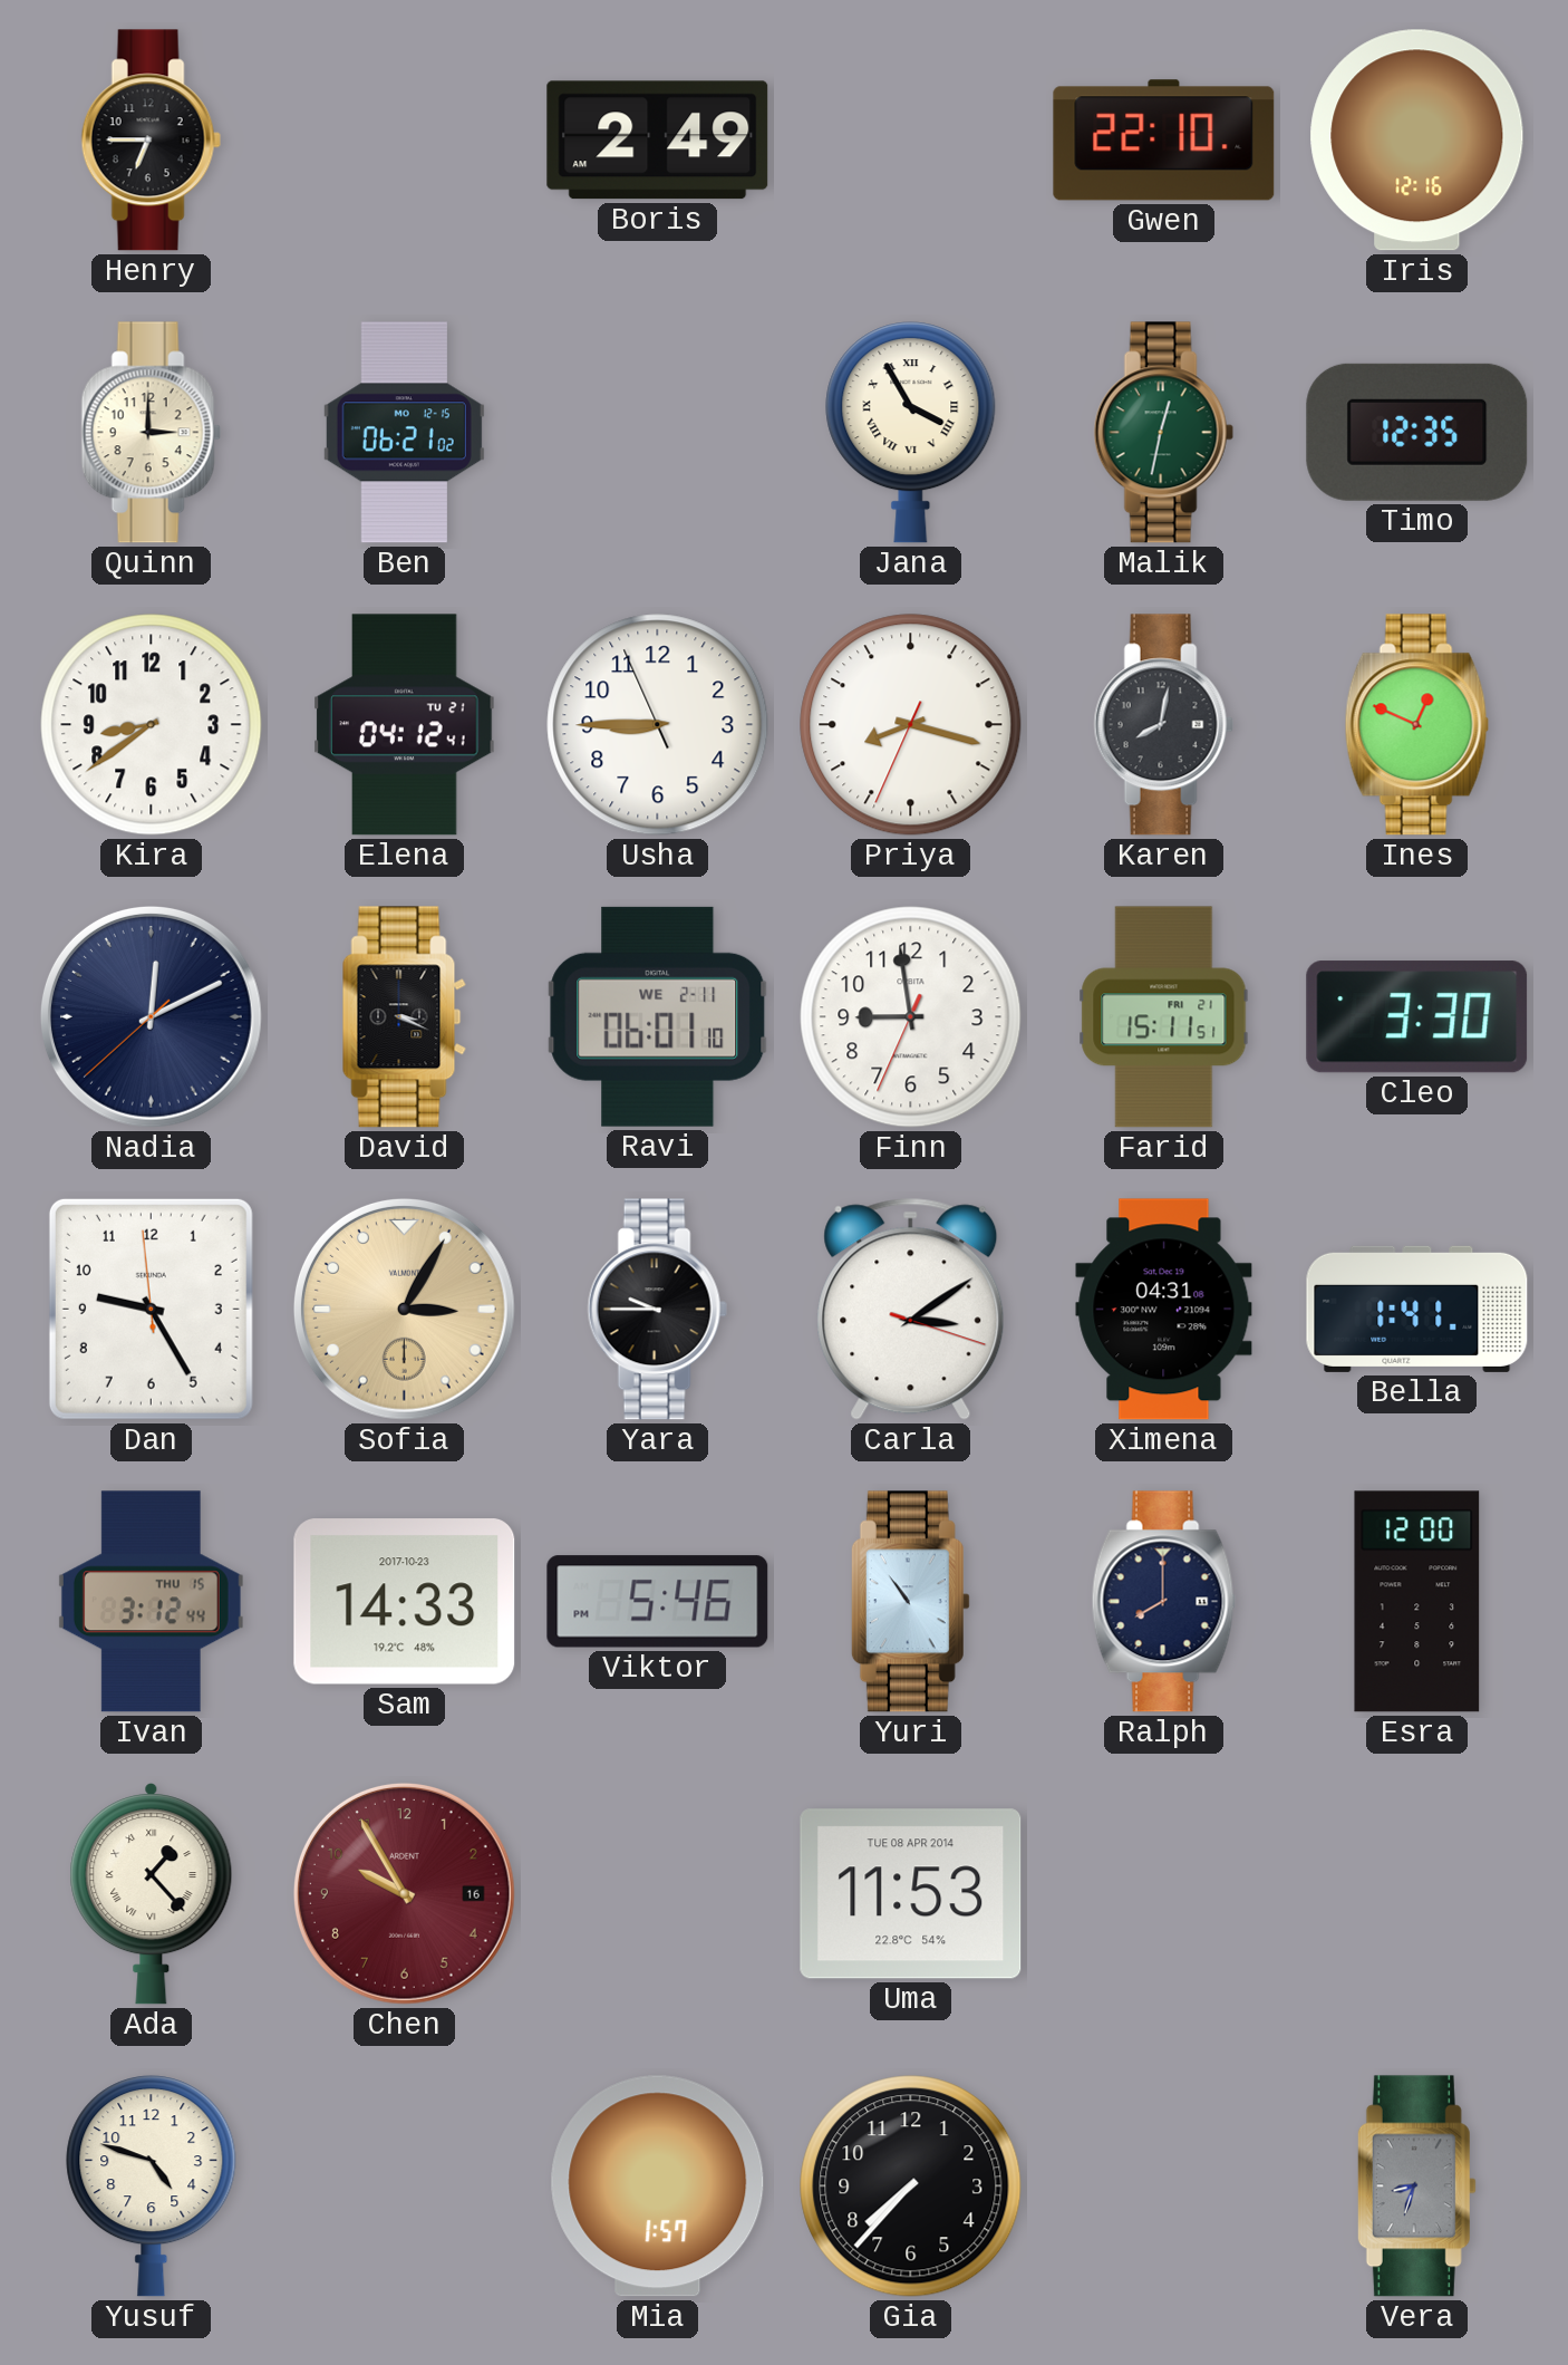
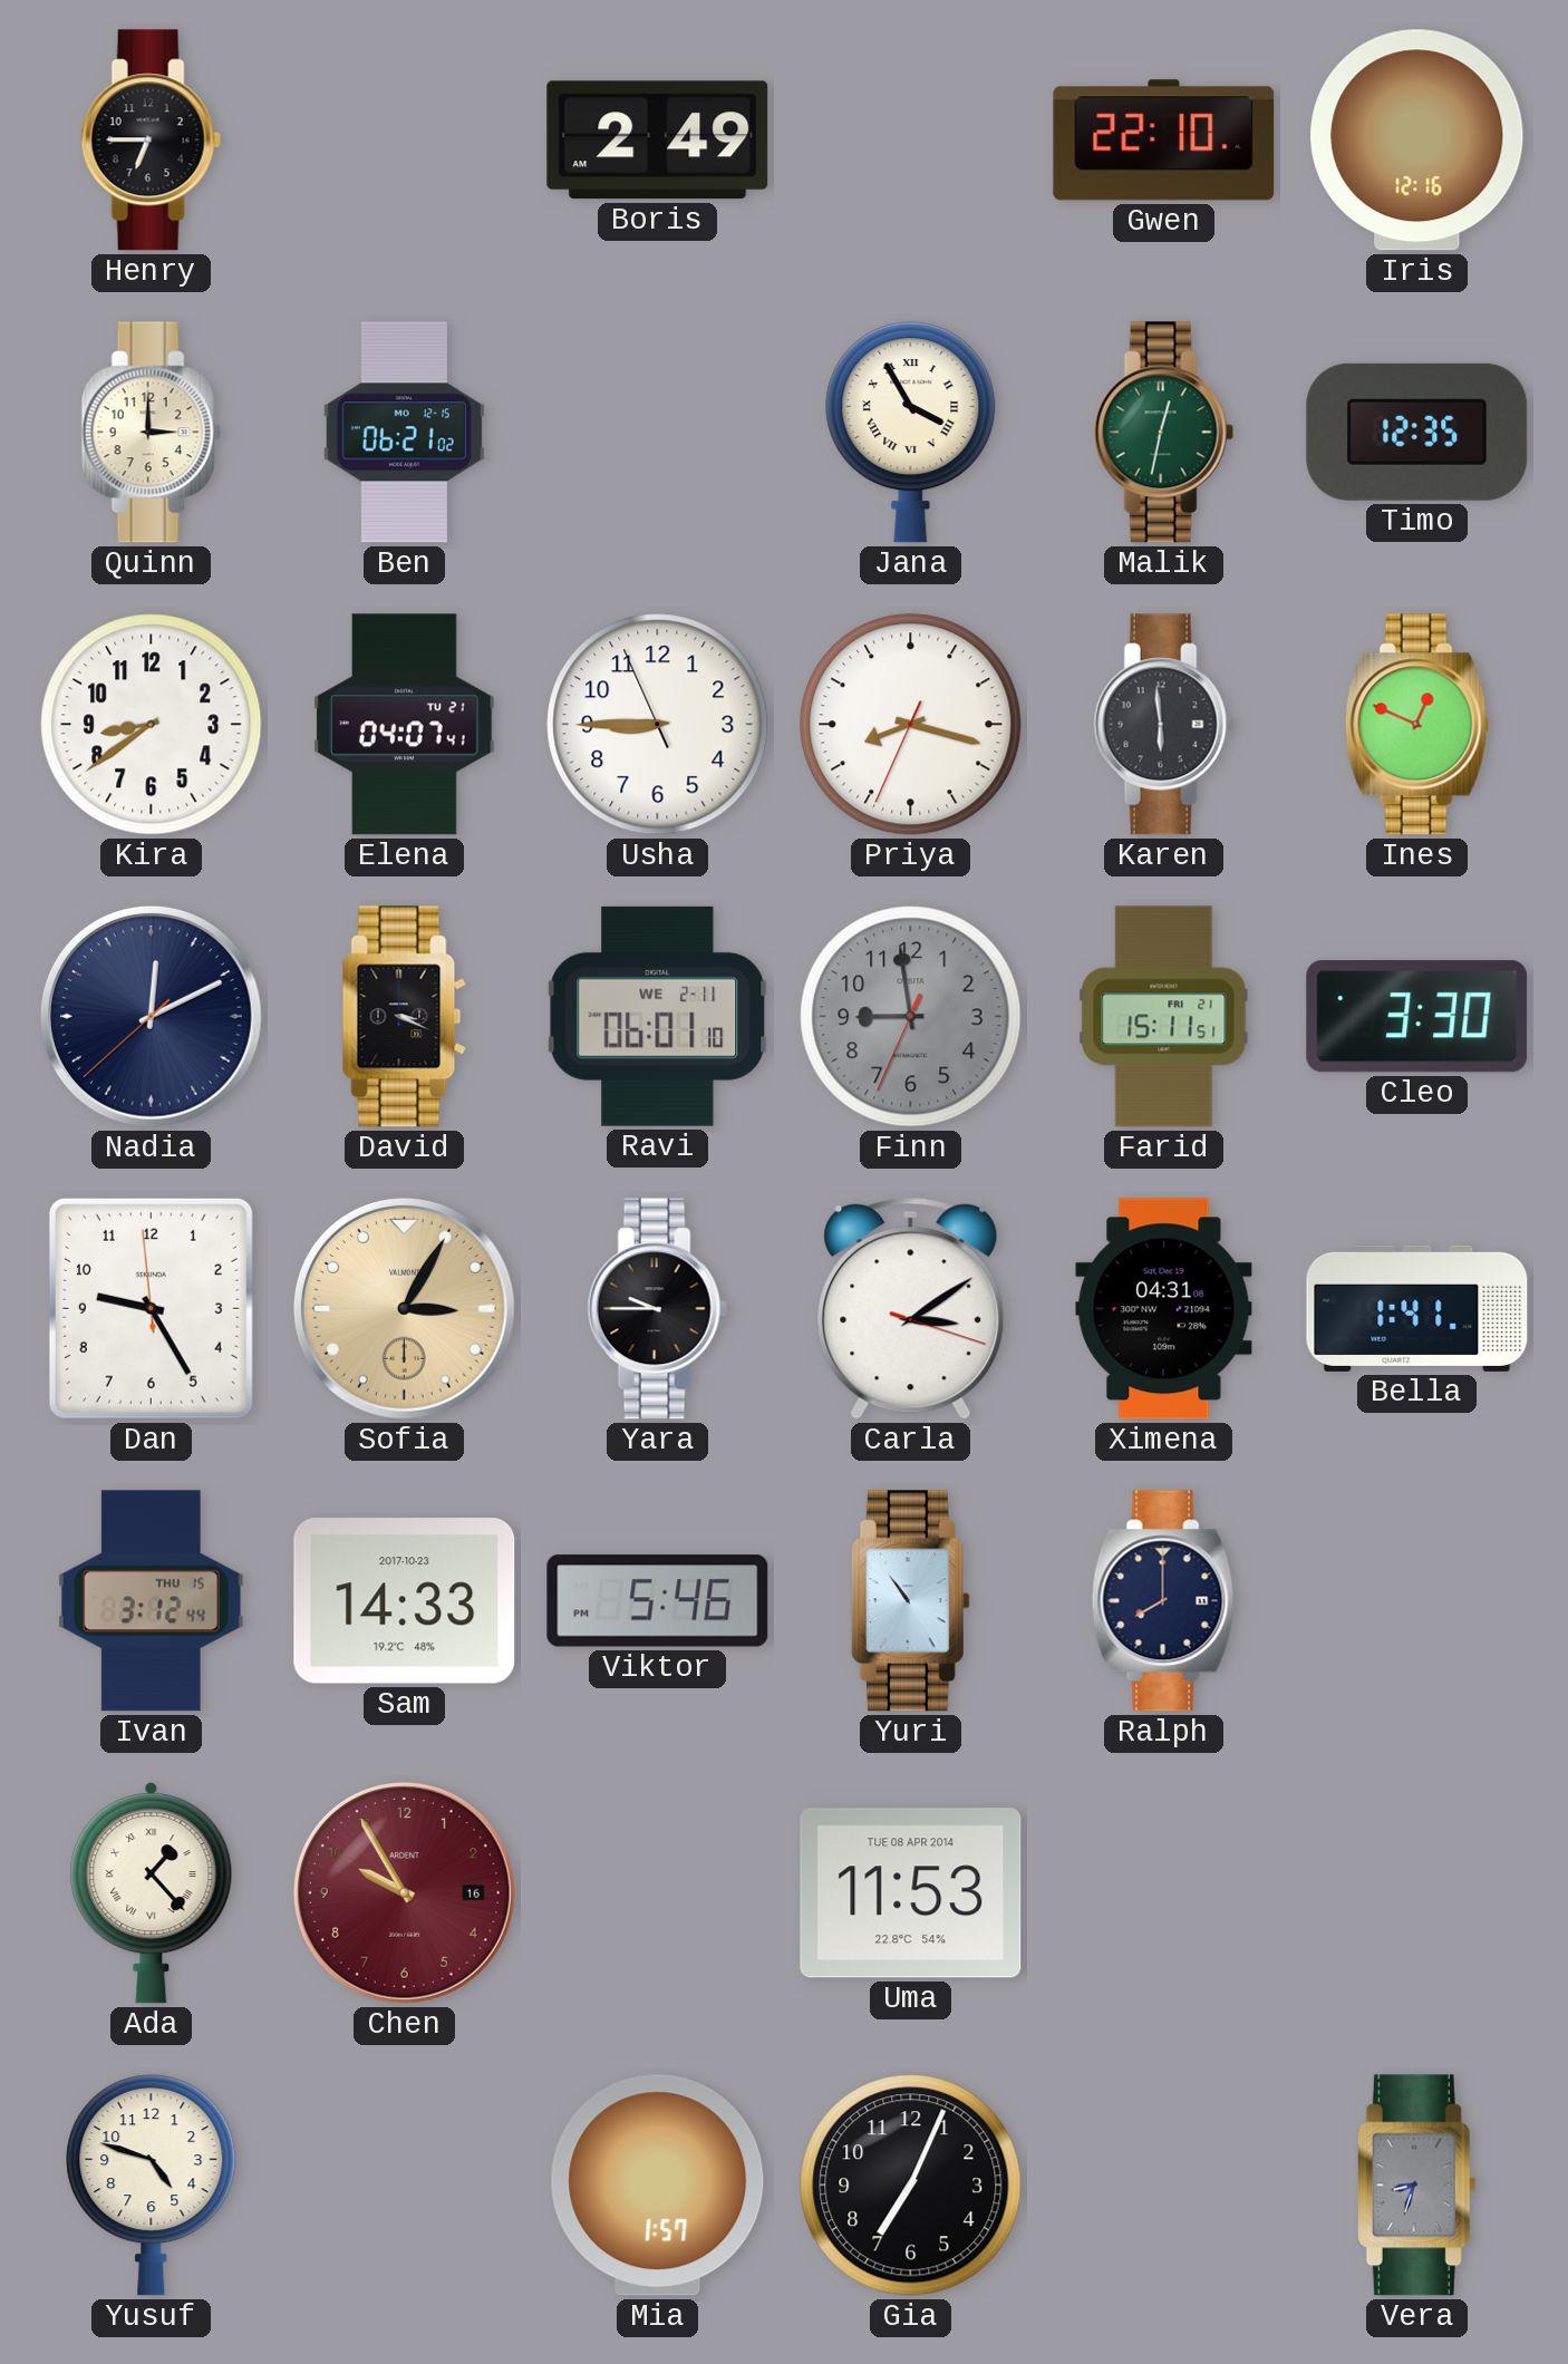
Elena: 04:12 -> 04:07
Karen: 8:02 -> 5:59
Finn dial: white -> grey
Esra: 12:00 -> none
Gia: 7:37 -> 7:04
